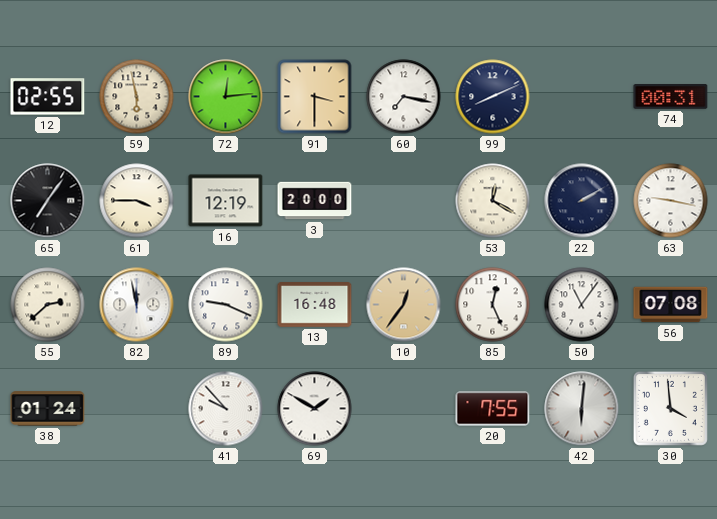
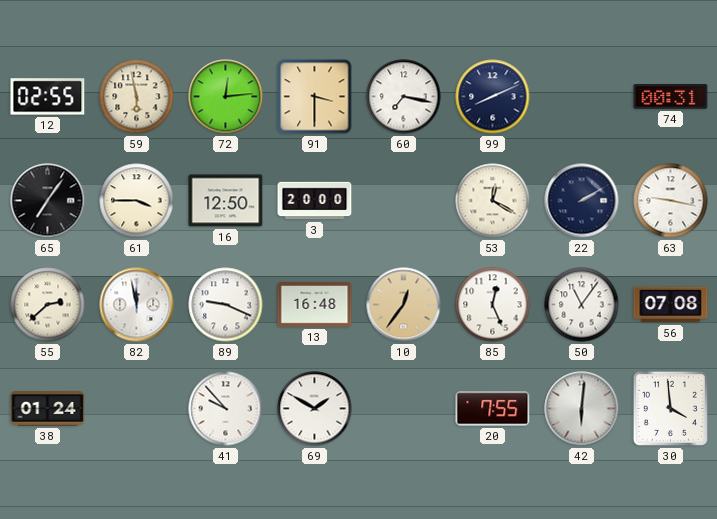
16: 12:19 -> 12:50
